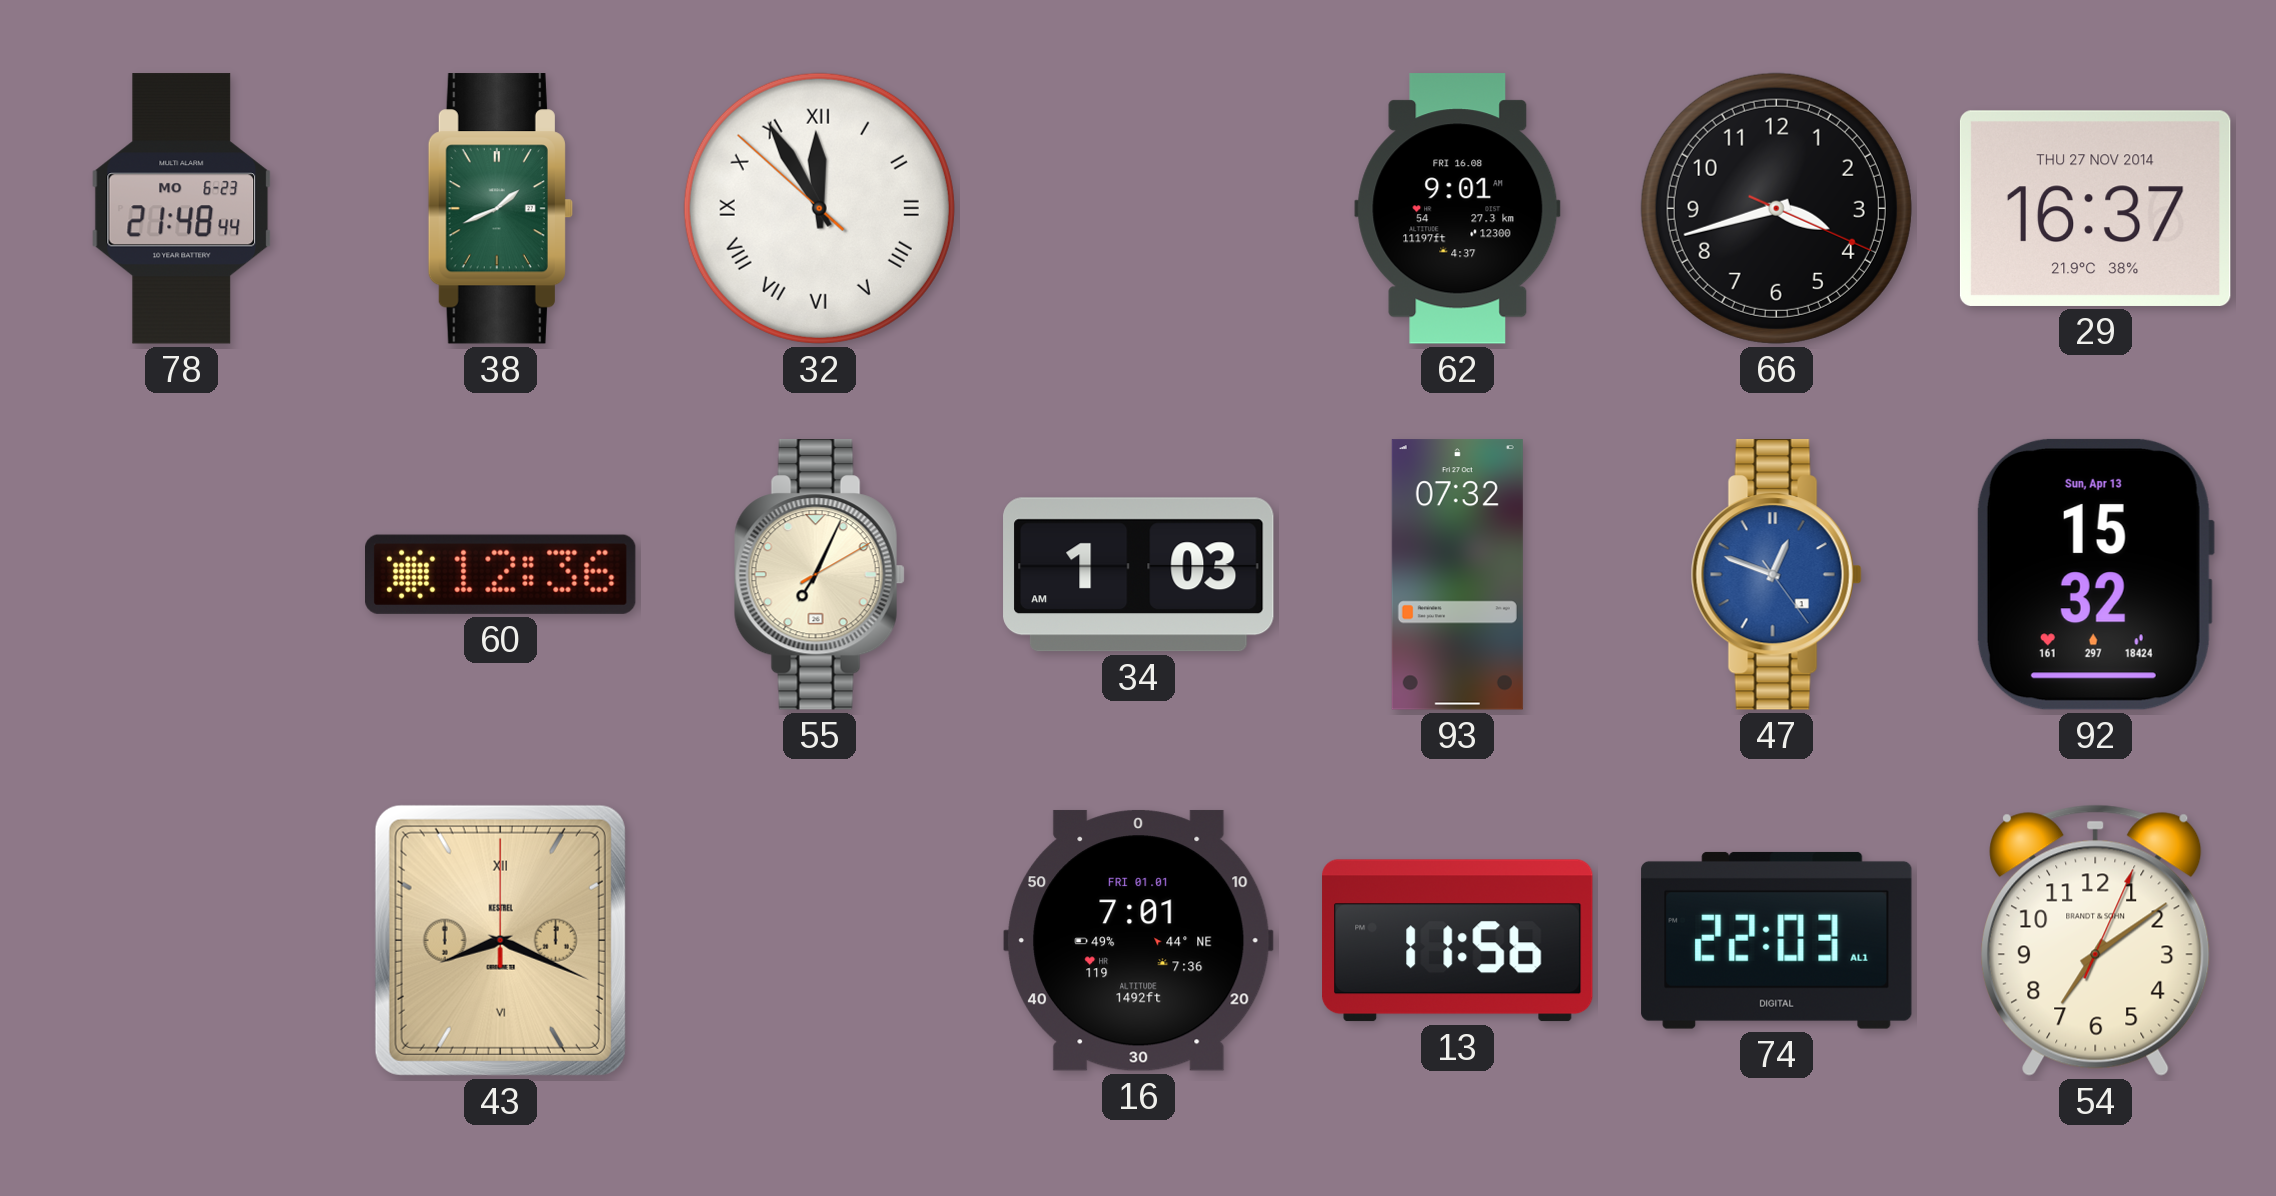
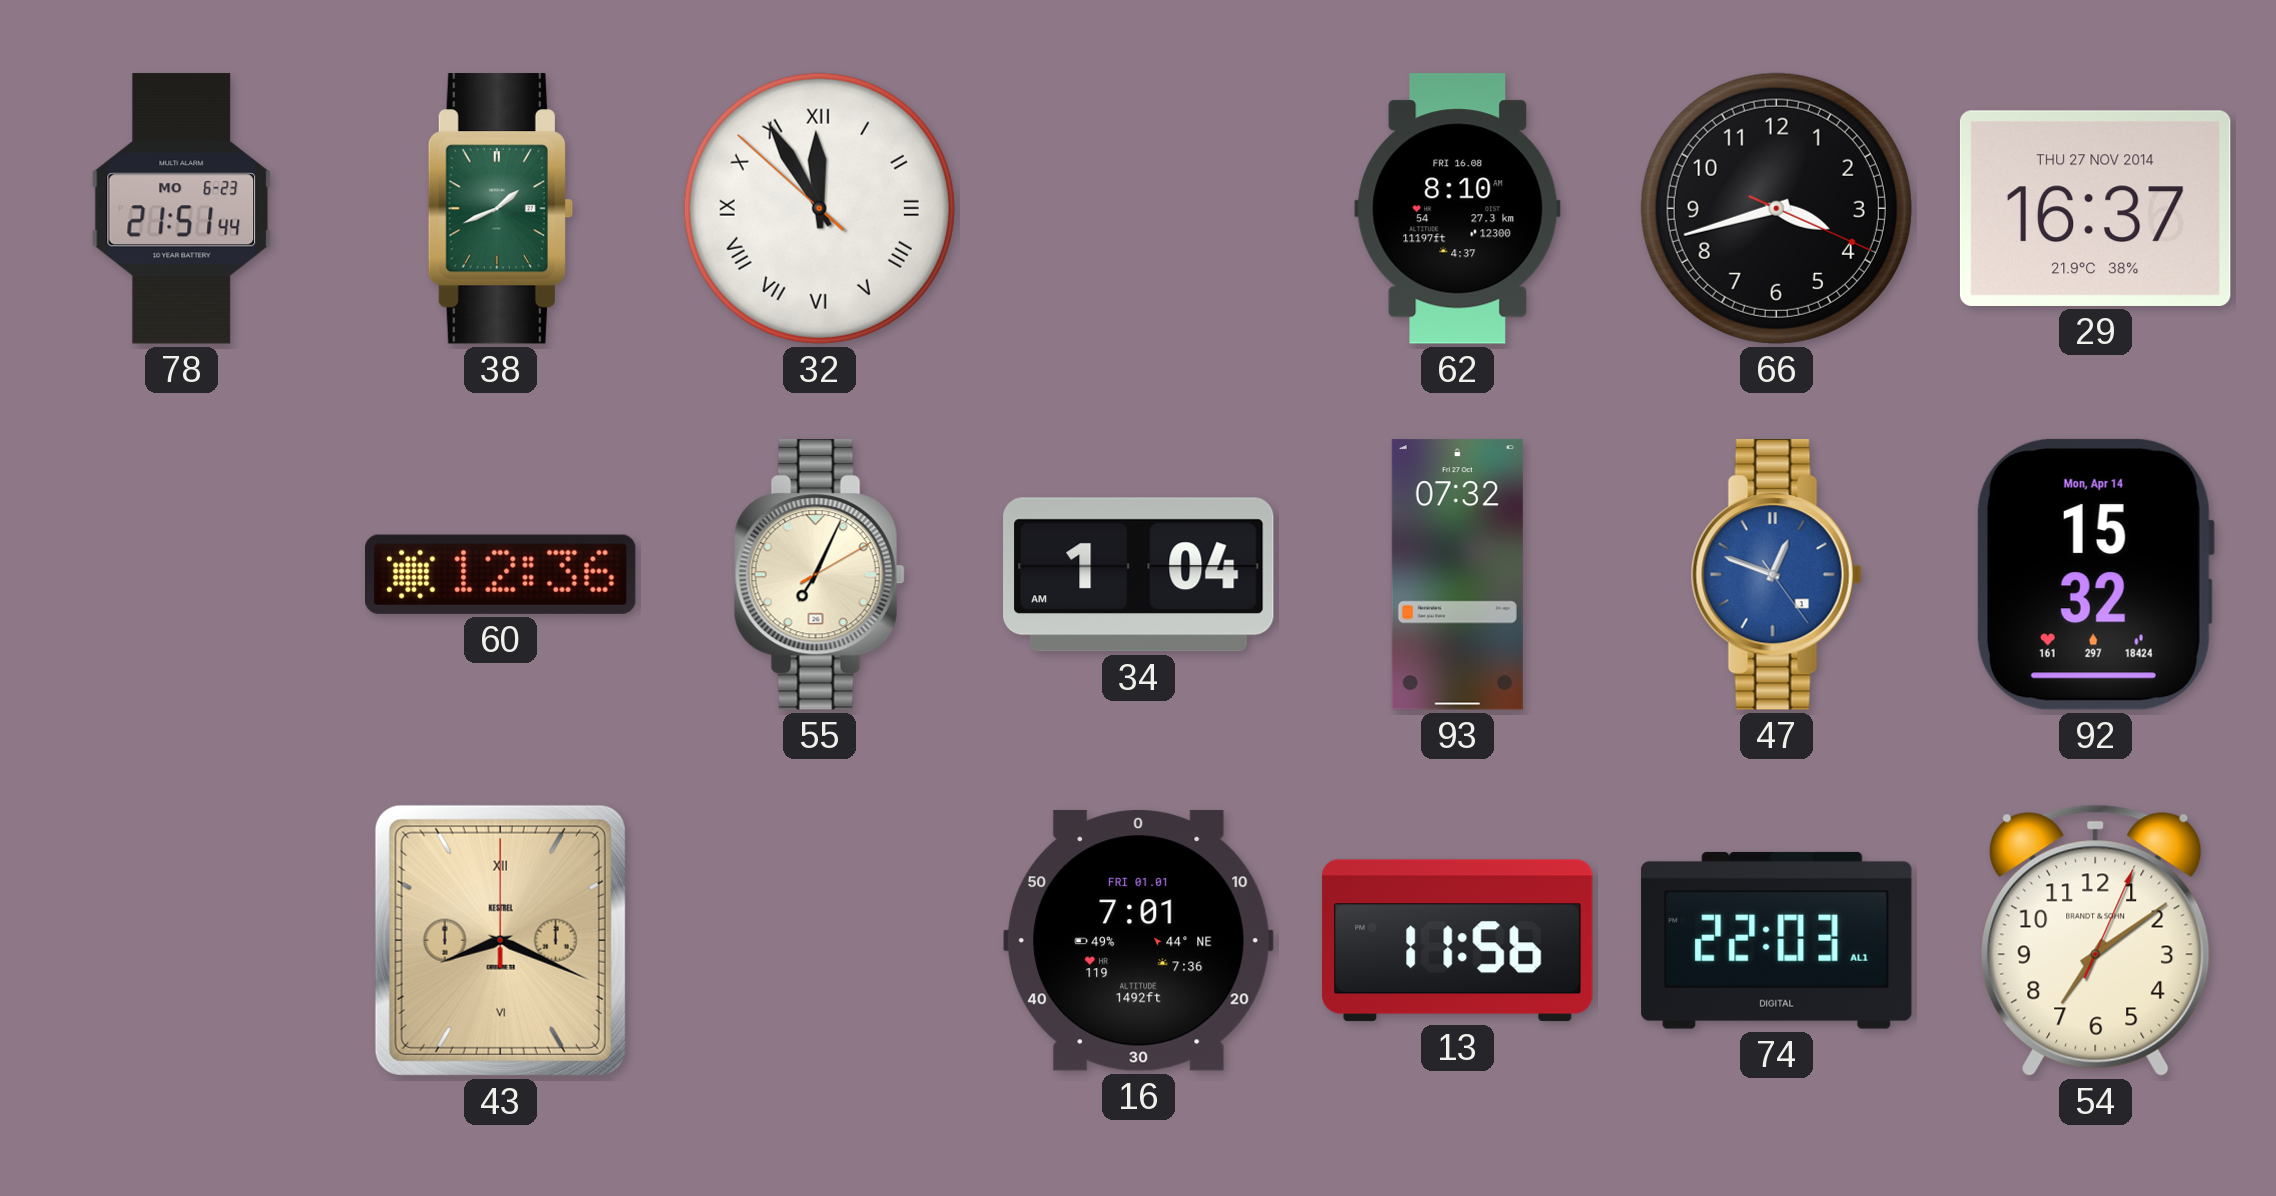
78: 21:48 -> 21:51
62: 9:01 -> 8:10
34: 1:03 -> 1:04
92 date: Sun, Apr 13 -> Mon, Apr 14
